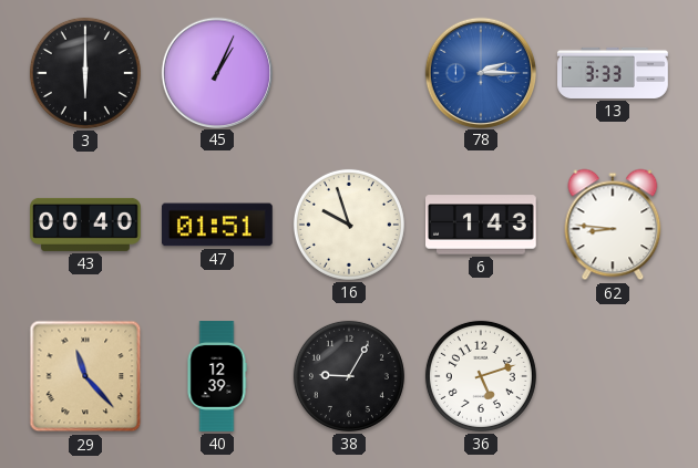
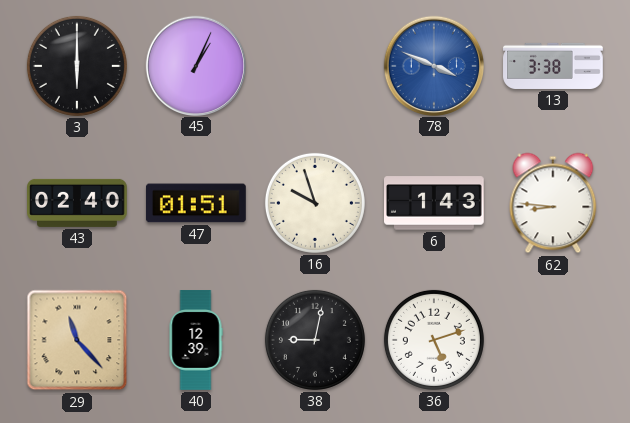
78: 2:15 -> 3:49
13: 3:33 -> 3:38
43: 00:40 -> 02:40
38: 9:05 -> 9:02
